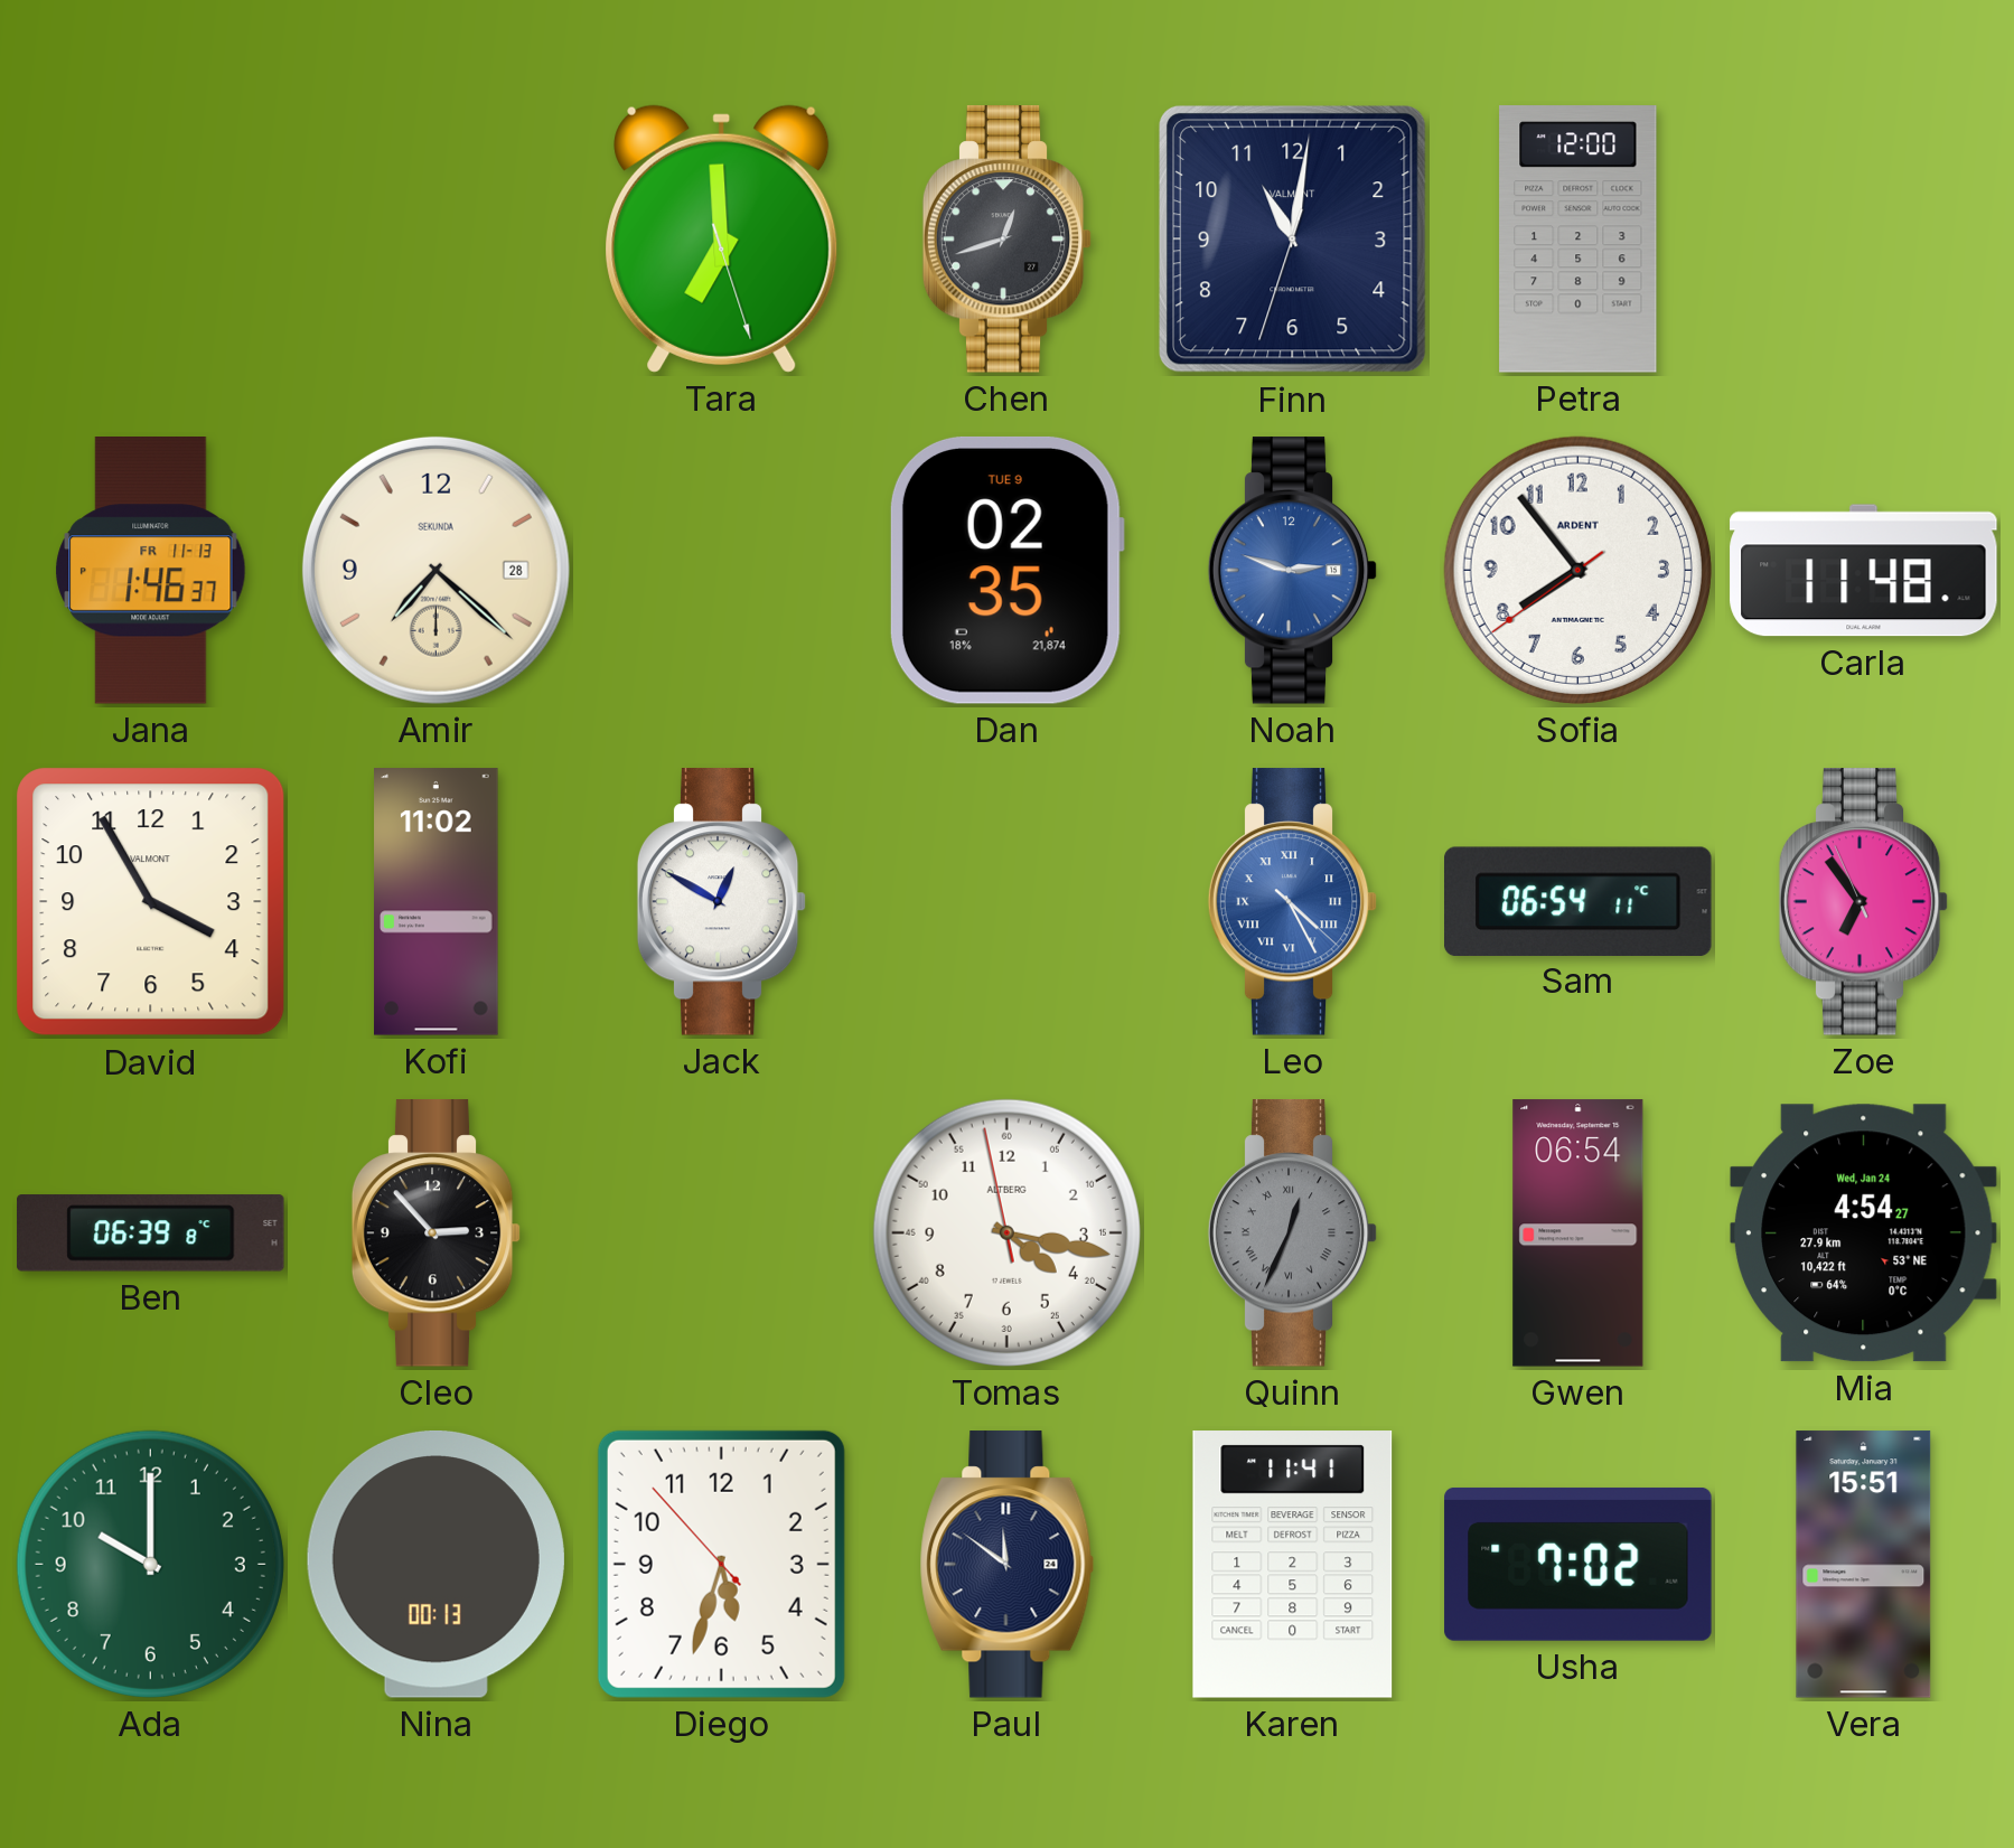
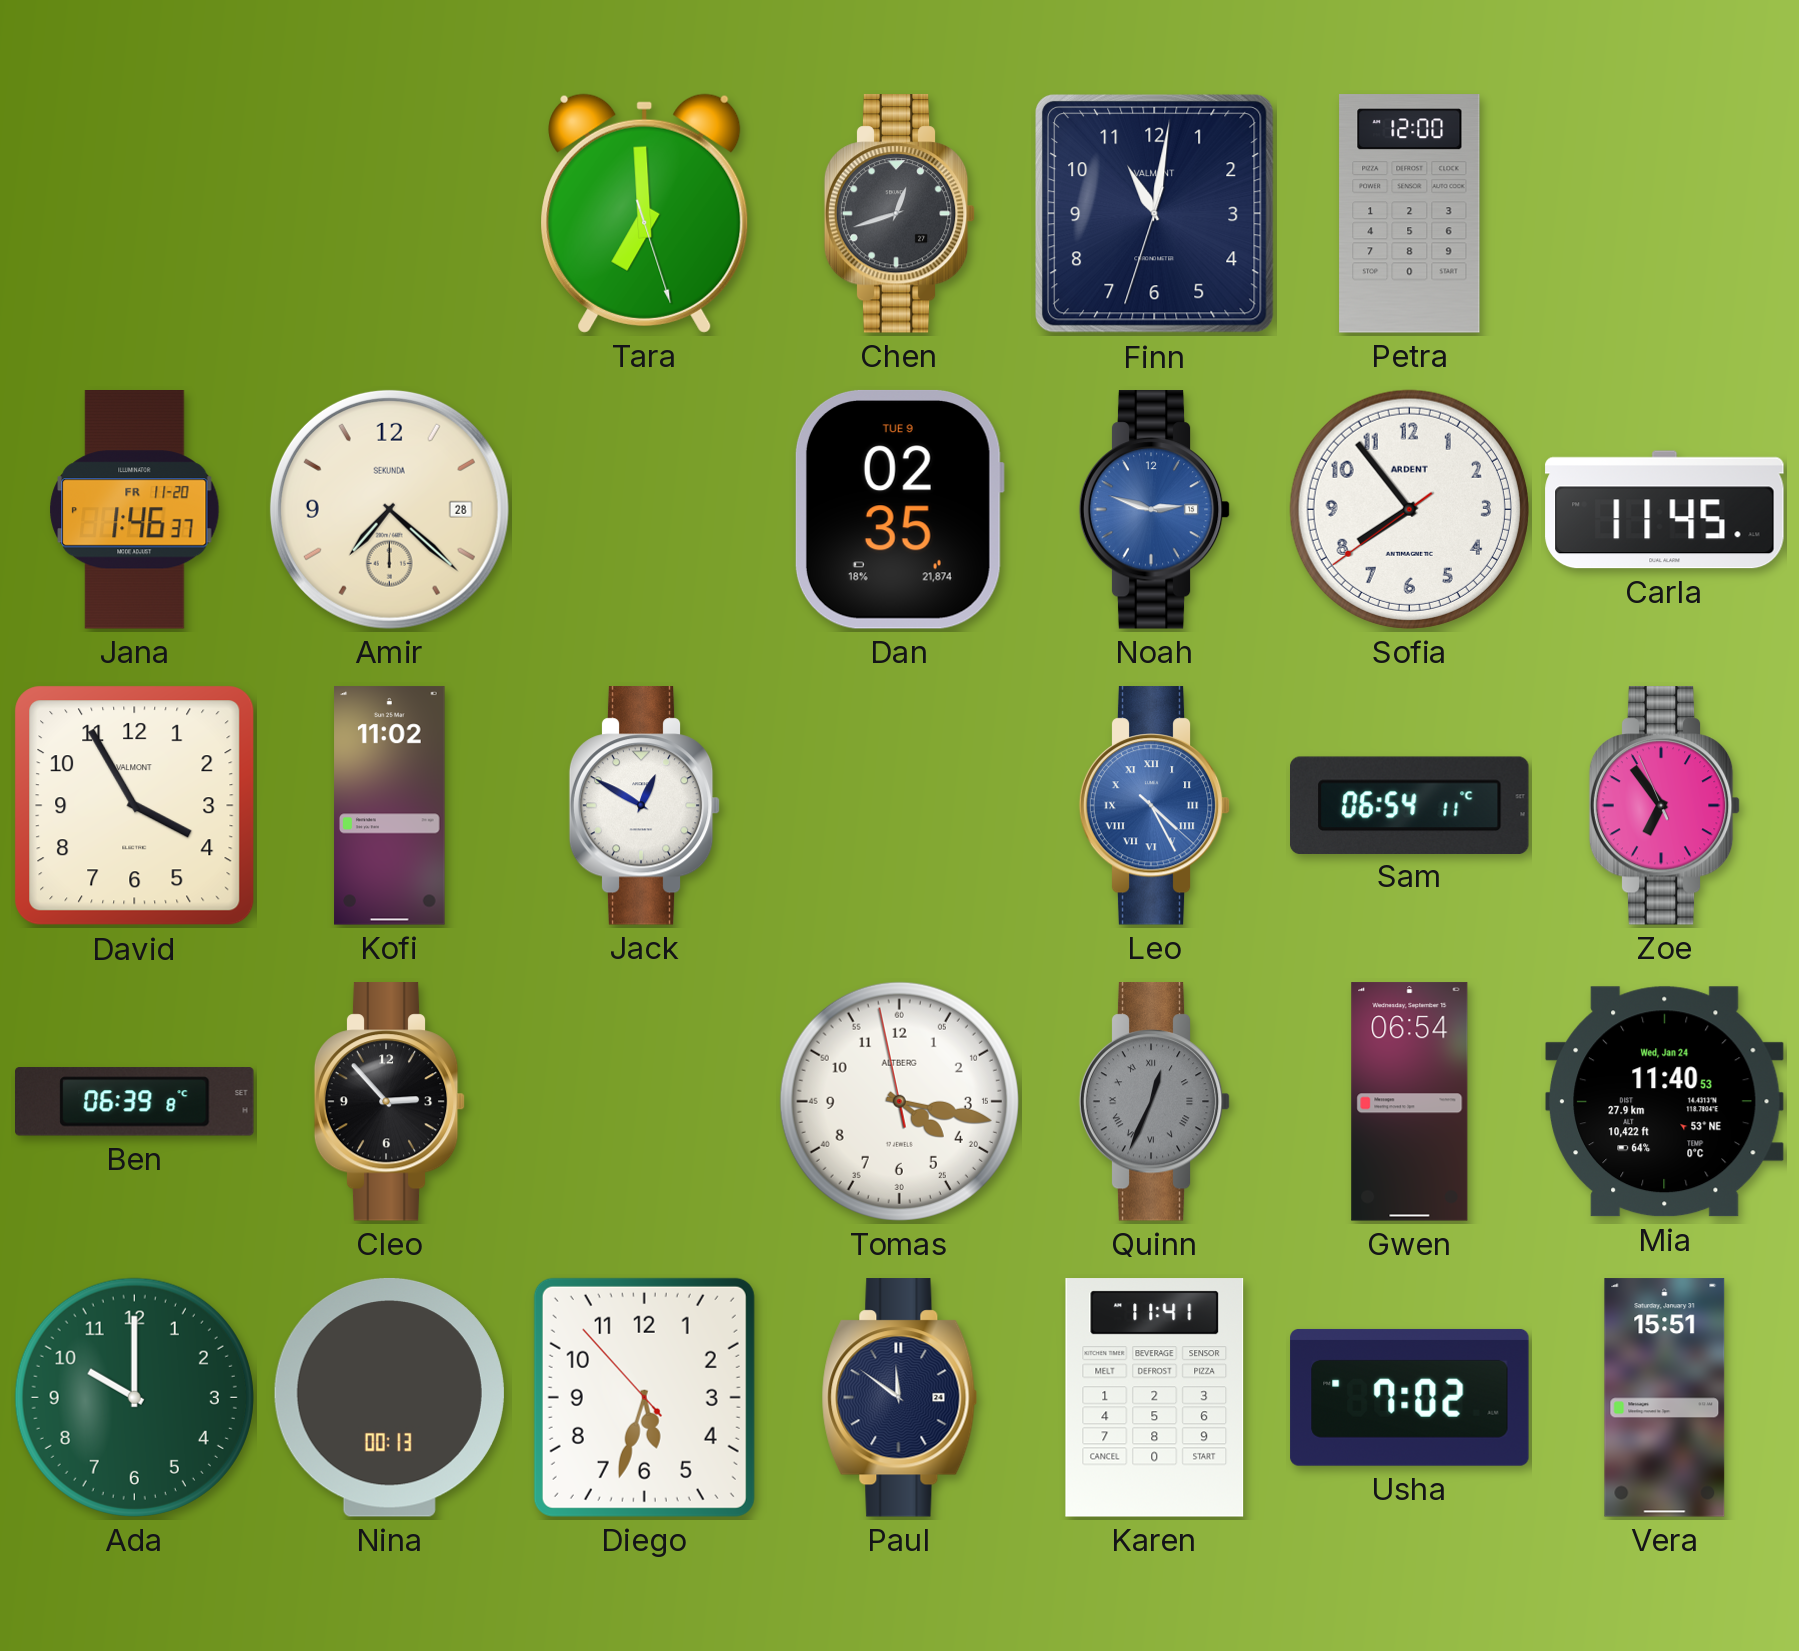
Jana date: FR 11-13 -> FR 11-20
Carla: 11:48 -> 11:45
Mia: 4:54 -> 11:40
